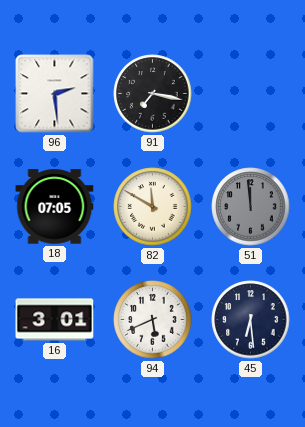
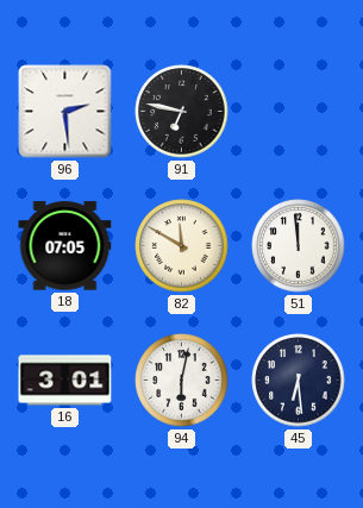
91: 7:17 -> 6:47
51 dial: grey -> white
94: 5:41 -> 6:02
